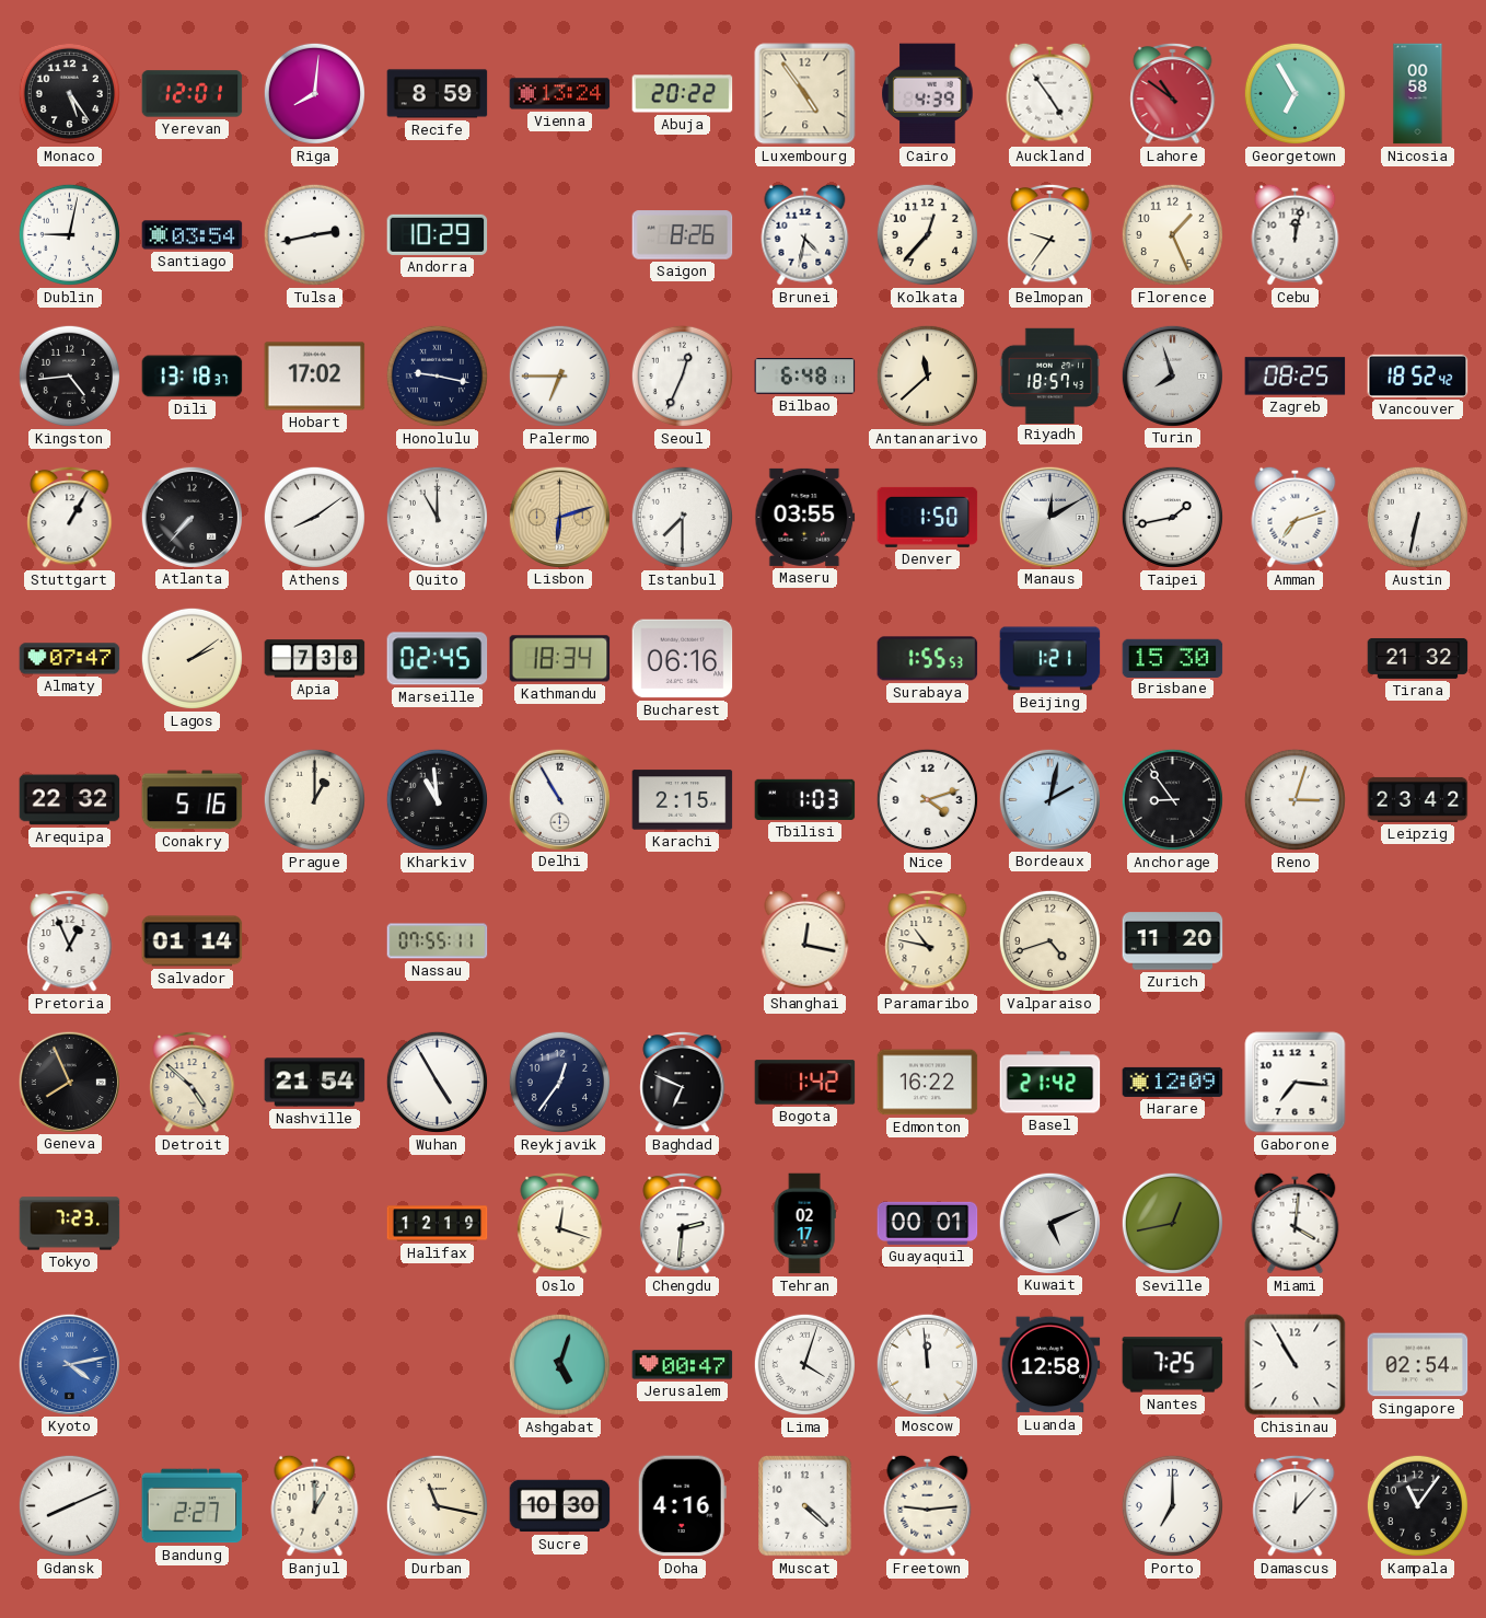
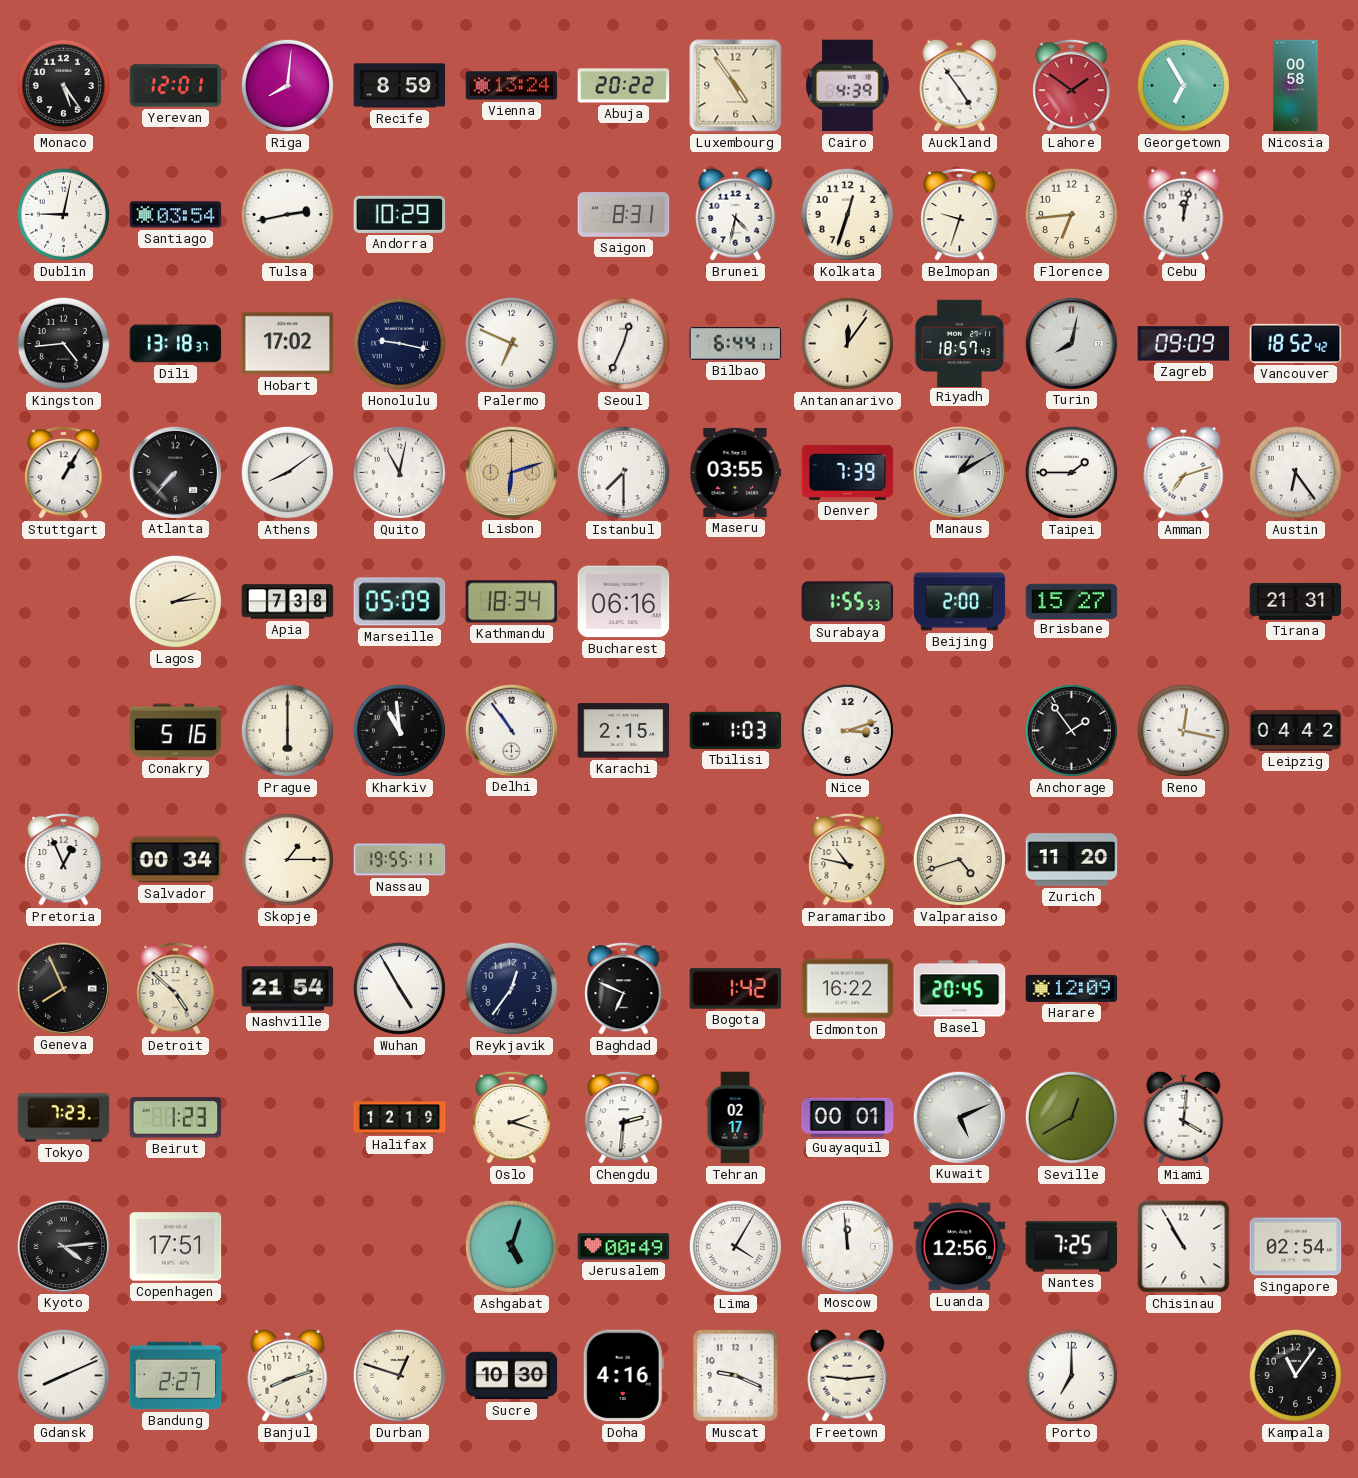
Lahore: 10:51 -> 1:51
Saigon: 8:26 -> 8:31
Kolkata: 12:37 -> 12:33
Belmopan: 9:36 -> 9:33
Florence: 1:26 -> 6:44
Palermo: 6:45 -> 6:49
Bilbao: 6:48 -> 6:44
Antananarivo: 11:38 -> 12:06
Turin: 7:57 -> 8:02
Zagreb: 08:25 -> 09:09
Quito: 11:00 -> 11:02
Denver: 1:50 -> 7:39
Manaus: 12:10 -> 1:10
Taipei: 1:43 -> 1:45
Austin: 6:32 -> 6:24
Almaty: 07:47 -> none
Lagos: 2:09 -> 2:14
Marseille: 02:45 -> 05:09
Beijing: 1:21 -> 2:00
Brisbane: 15:30 -> 15:27
Tirana: 21:32 -> 21:31
Arequipa: 22:32 -> none
Prague: 1:00 -> 6:00
Delhi: 10:55 -> 10:54
Nice: 4:12 -> 3:12
Bordeaux: 2:02 -> none
Anchorage: 8:54 -> 1:54
Reno: 3:03 -> 12:17
Leipzig: 23:42 -> 04:42
Salvador: 01:14 -> 00:34
Skopje: none -> 1:15
Nassau: 07:55 -> 19:55
Shanghai: 12:17 -> none
Basel: 21:42 -> 20:45
Gaborone: 7:16 -> none
Beirut: none -> 1:23
Oslo: 12:18 -> 2:18
Seville: 12:43 -> 12:40
Kyoto: 4:13 -> 4:14
Kyoto dial: blue -> black
Copenhagen: none -> 17:51
Jerusalem: 00:47 -> 00:49
Lima: 4:03 -> 4:05
Luanda: 12:58 -> 12:56
Banjul: 1:00 -> 8:12
Durban: 11:17 -> 12:48
Muscat: 4:22 -> 9:19
Damascus: 12:07 -> none
